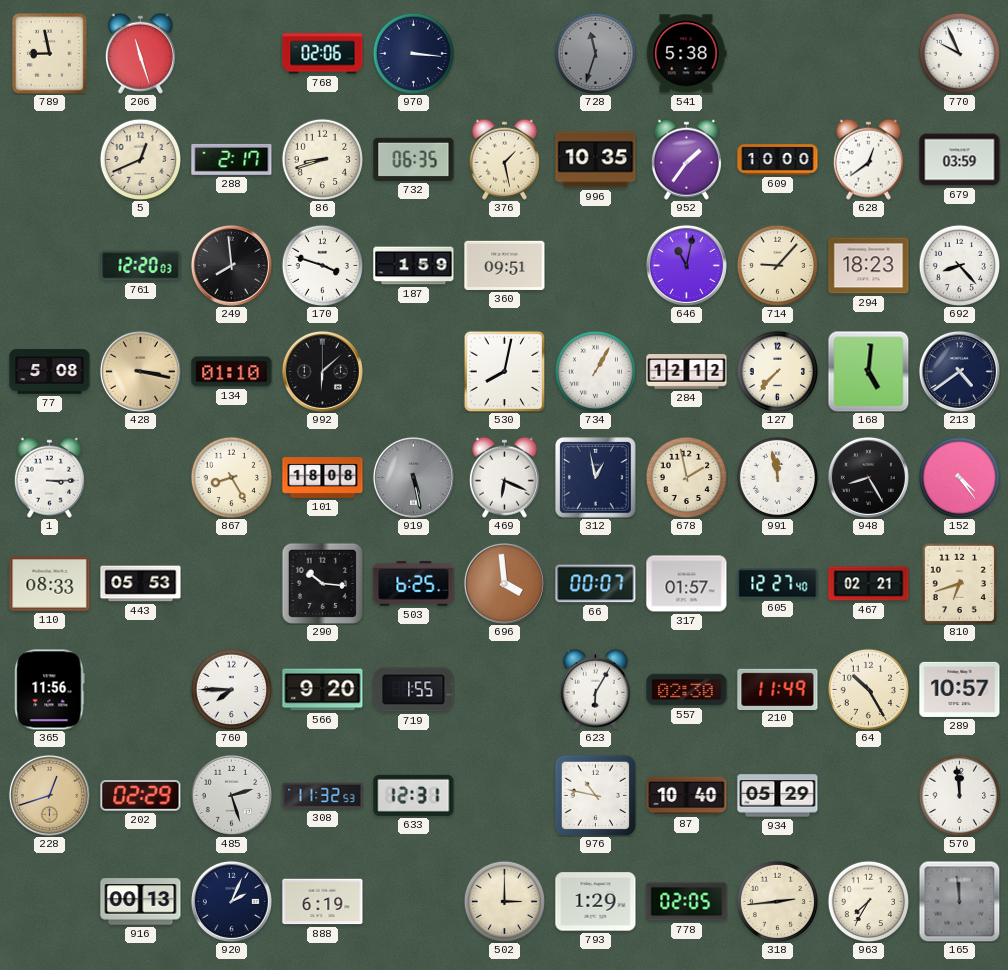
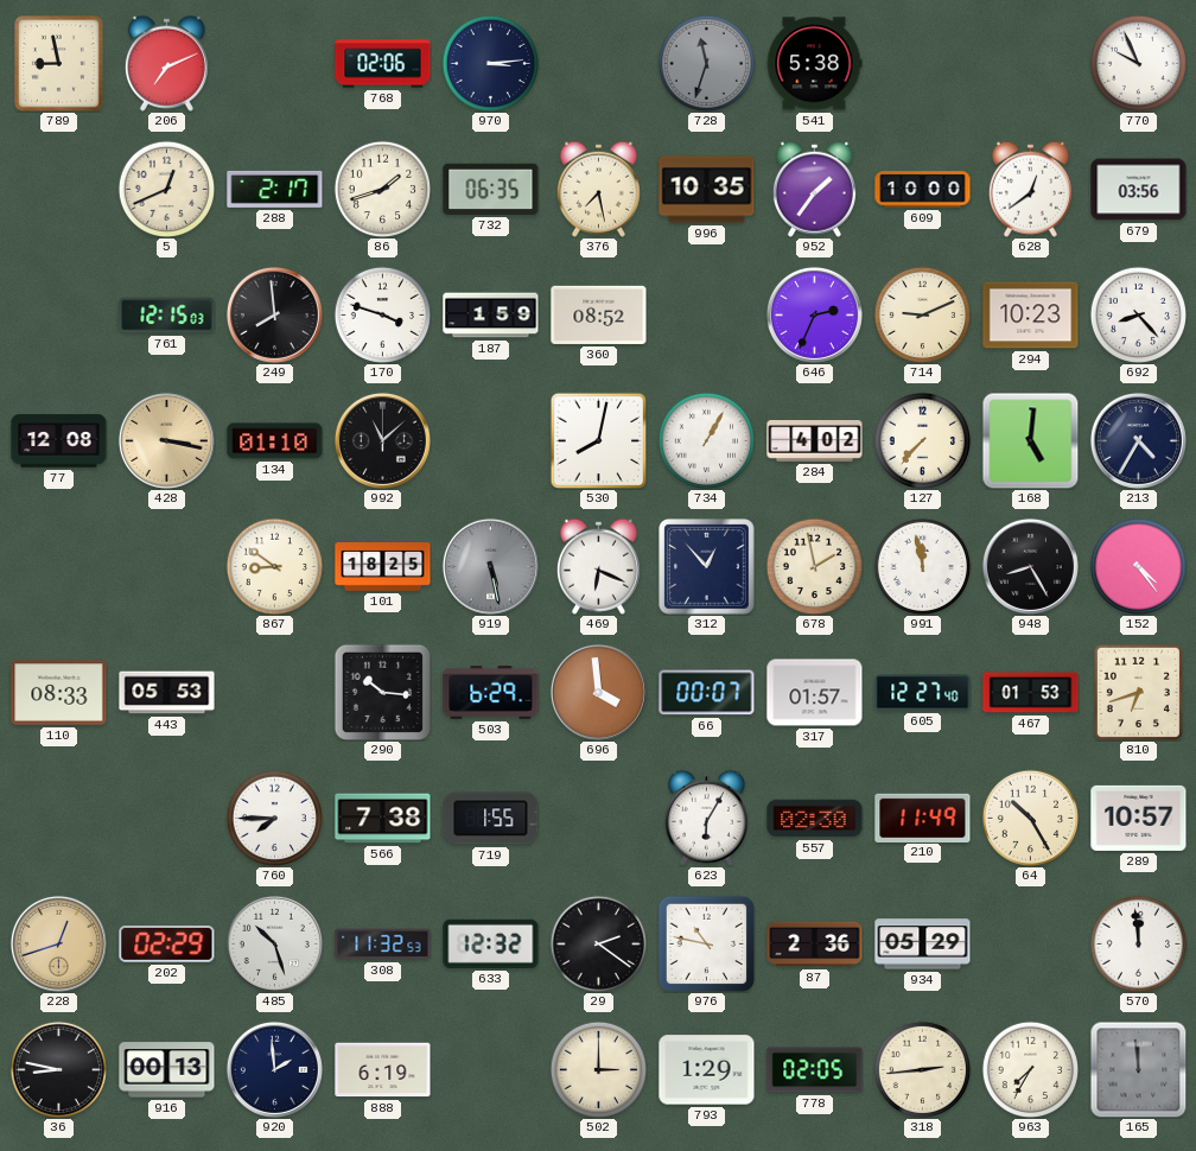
206: 11:27 -> 7:11
970: 3:16 -> 3:14
86: 8:42 -> 1:42
376: 1:28 -> 7:28
679: 03:59 -> 03:56
761: 12:20 -> 12:15
360: 09:51 -> 08:52
646: 11:02 -> 2:34
714: 9:07 -> 9:11
294: 18:23 -> 10:23
77: 5:08 -> 12:08
992: 6:08 -> 11:08
284: 12:12 -> 4:02
213: 4:39 -> 4:35
1: 3:15 -> none
867: 8:25 -> 8:51
101: 18:08 -> 18:25
312: 12:58 -> 12:53
503: 6:25 -> 6:29
467: 02:21 -> 01:53
365: 11:56 -> none
566: 9:20 -> 7:38
485: 2:27 -> 10:27
633: 12:31 -> 12:32
29: none -> 2:21
87: 10:40 -> 2:36
36: none -> 8:47
920: 2:04 -> 1:59
